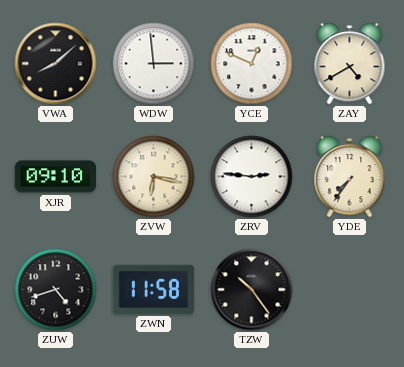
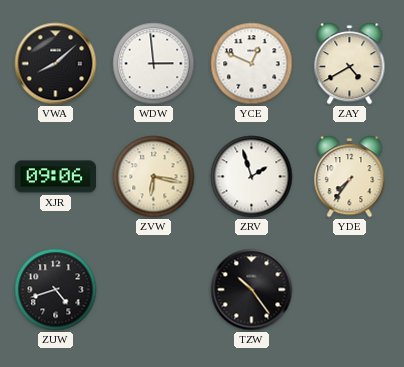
XJR: 09:10 -> 09:06
ZRV: 2:46 -> 1:57
ZWN: 11:58 -> none
